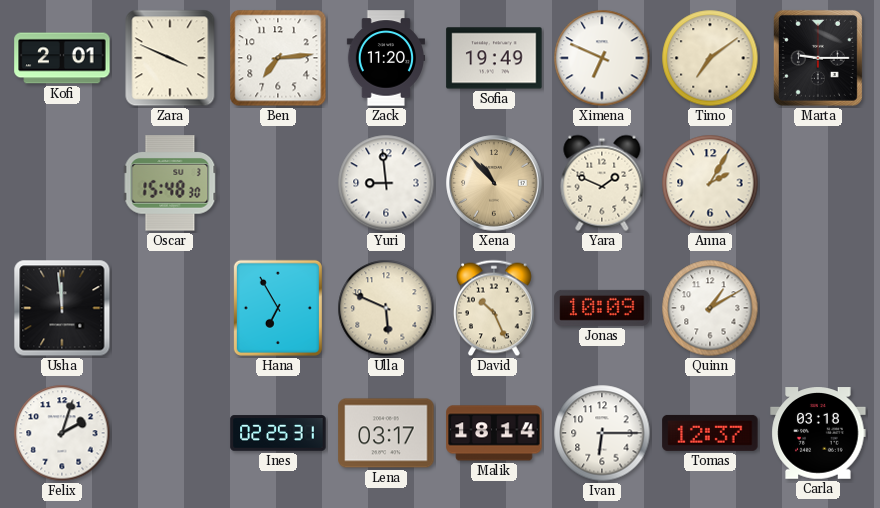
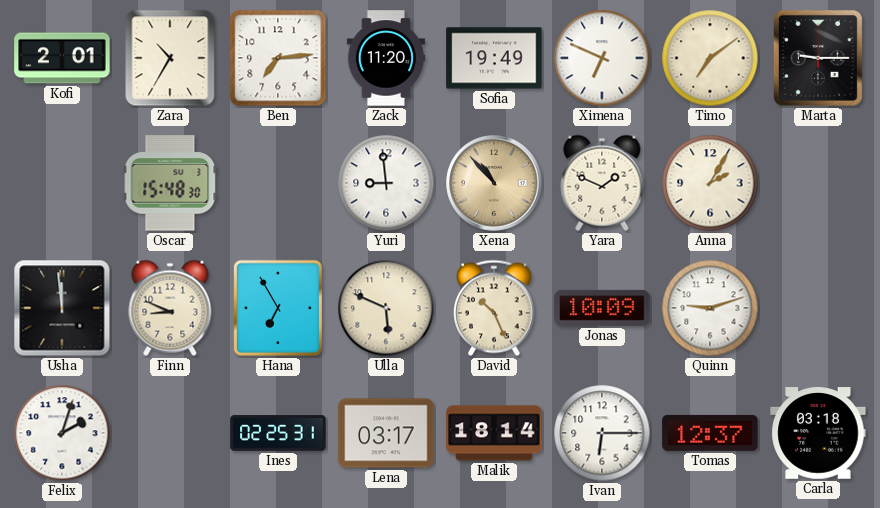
Zara: 3:49 -> 10:35
Finn: none -> 8:49
Quinn: 1:10 -> 9:12
